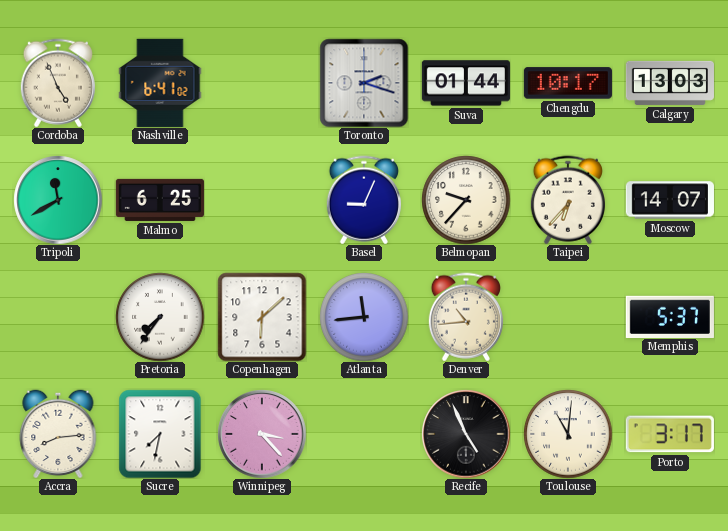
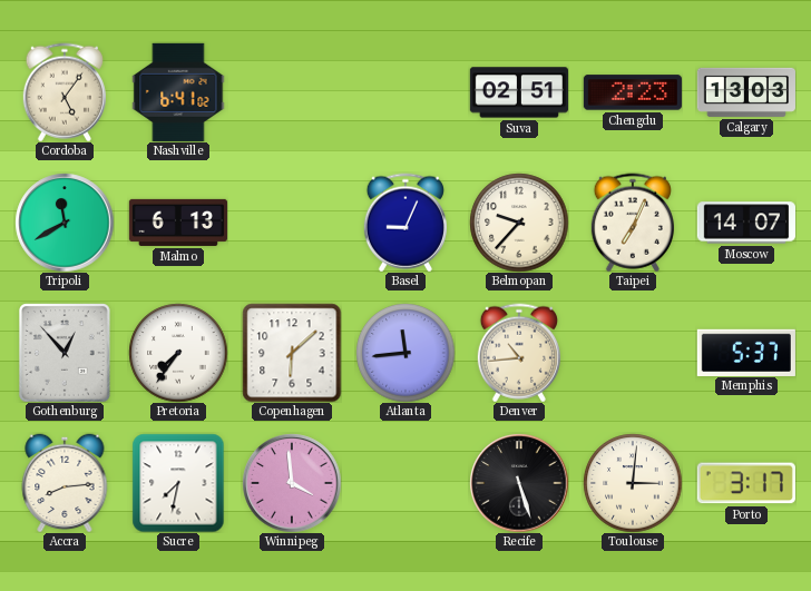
Cordoba: 4:56 -> 5:06
Toronto: 2:18 -> none
Suva: 01:44 -> 02:51
Chengdu: 10:17 -> 2:23
Malmo: 6:25 -> 6:13
Taipei: 6:37 -> 7:04
Gothenburg: none -> 12:53
Winnipeg: 3:23 -> 3:59
Recife: 4:56 -> 5:27
Toulouse: 11:01 -> 3:01
